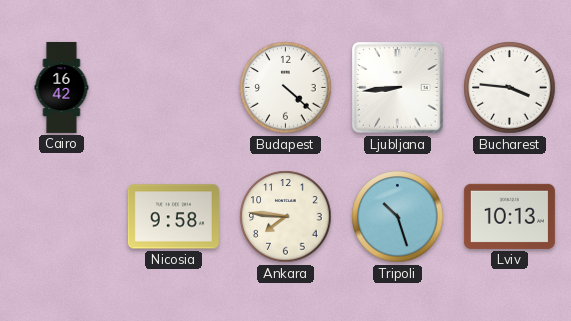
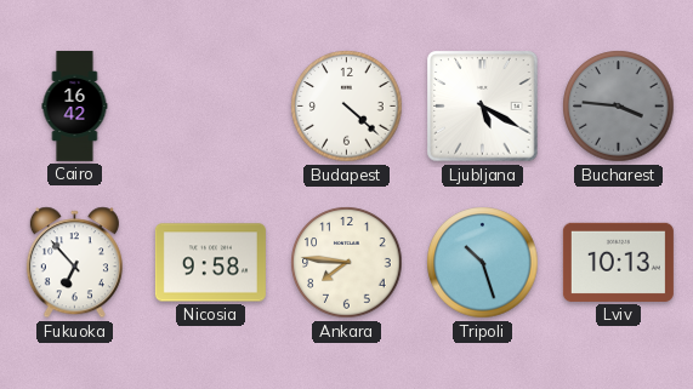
Ljubljana: 8:44 -> 5:20
Bucharest dial: white -> grey
Fukuoka: none -> 6:53
